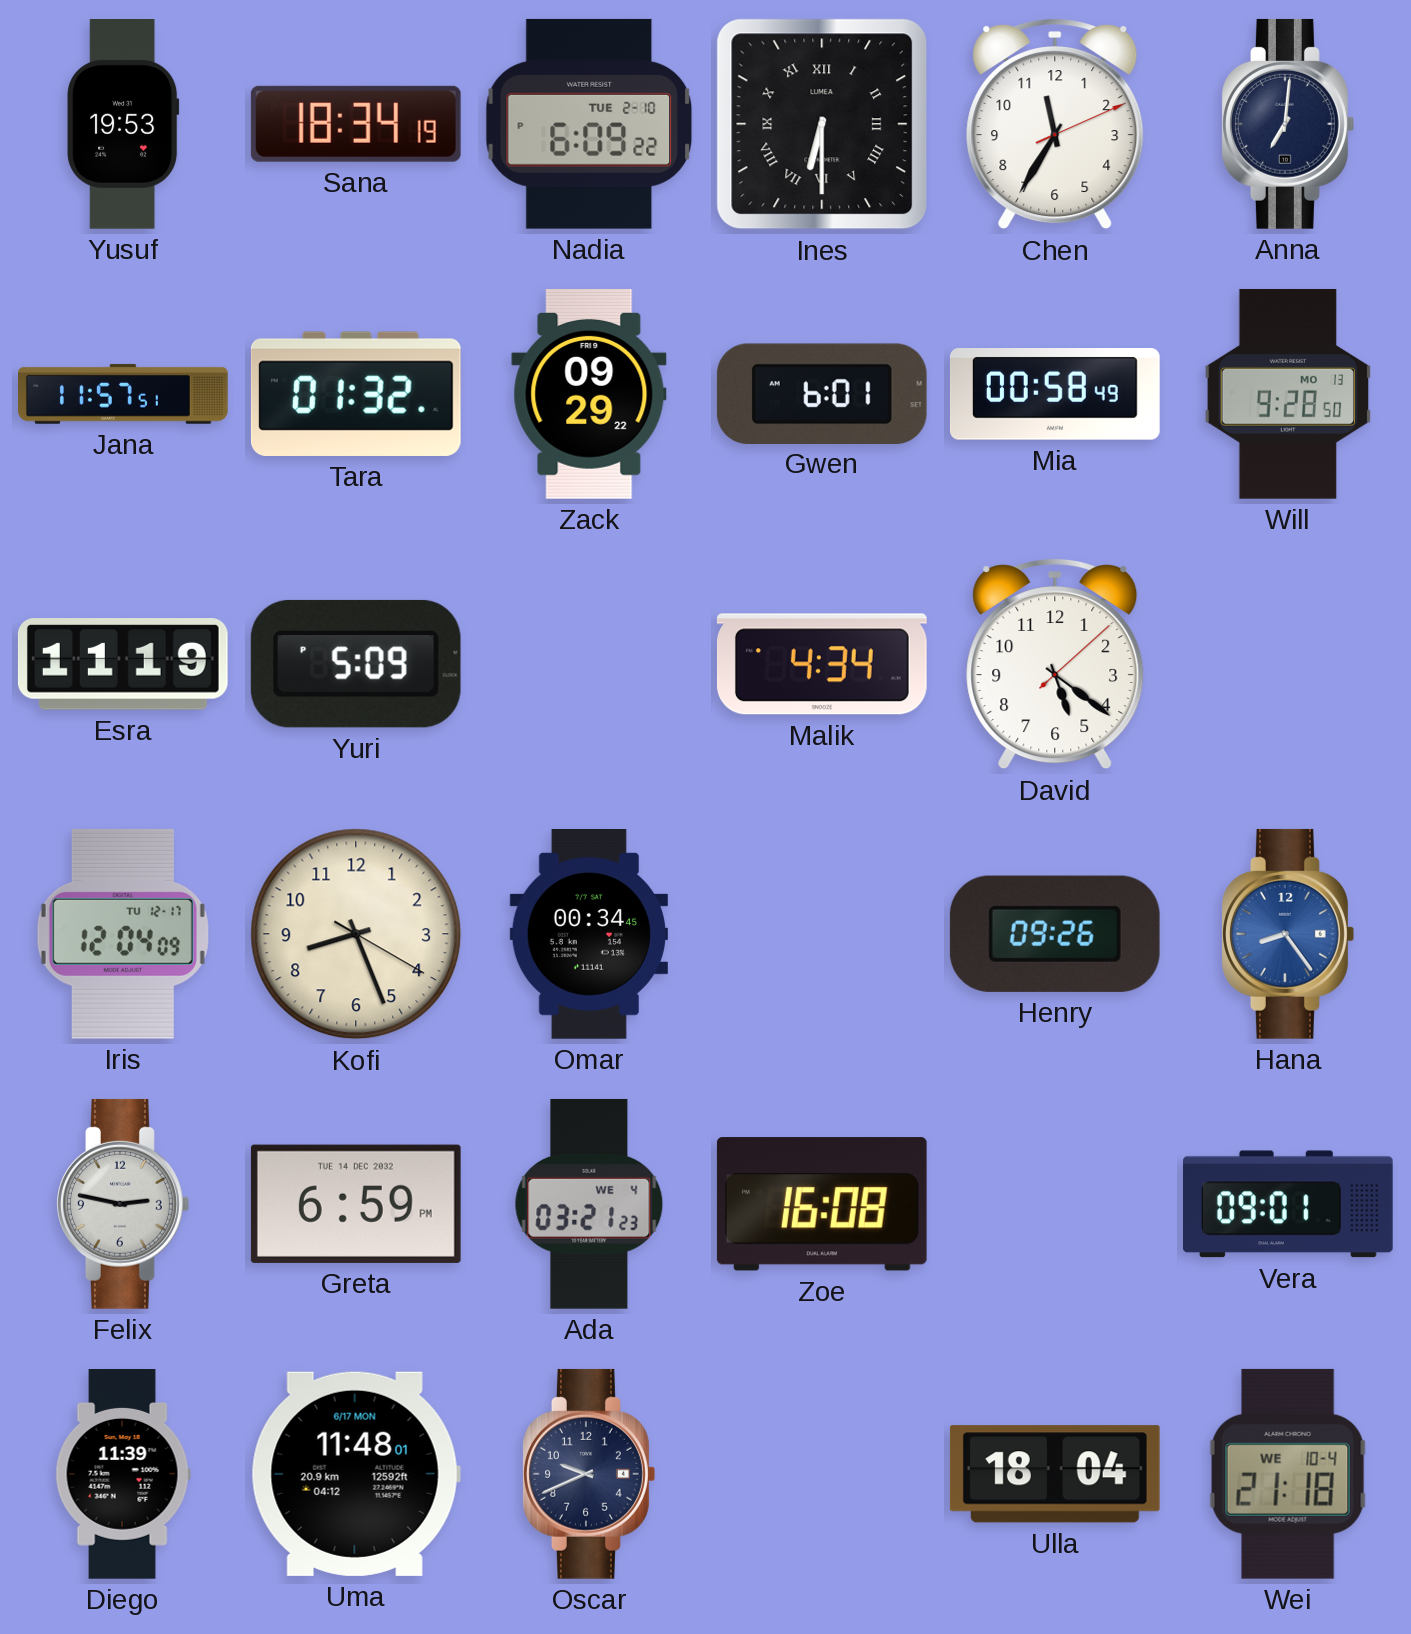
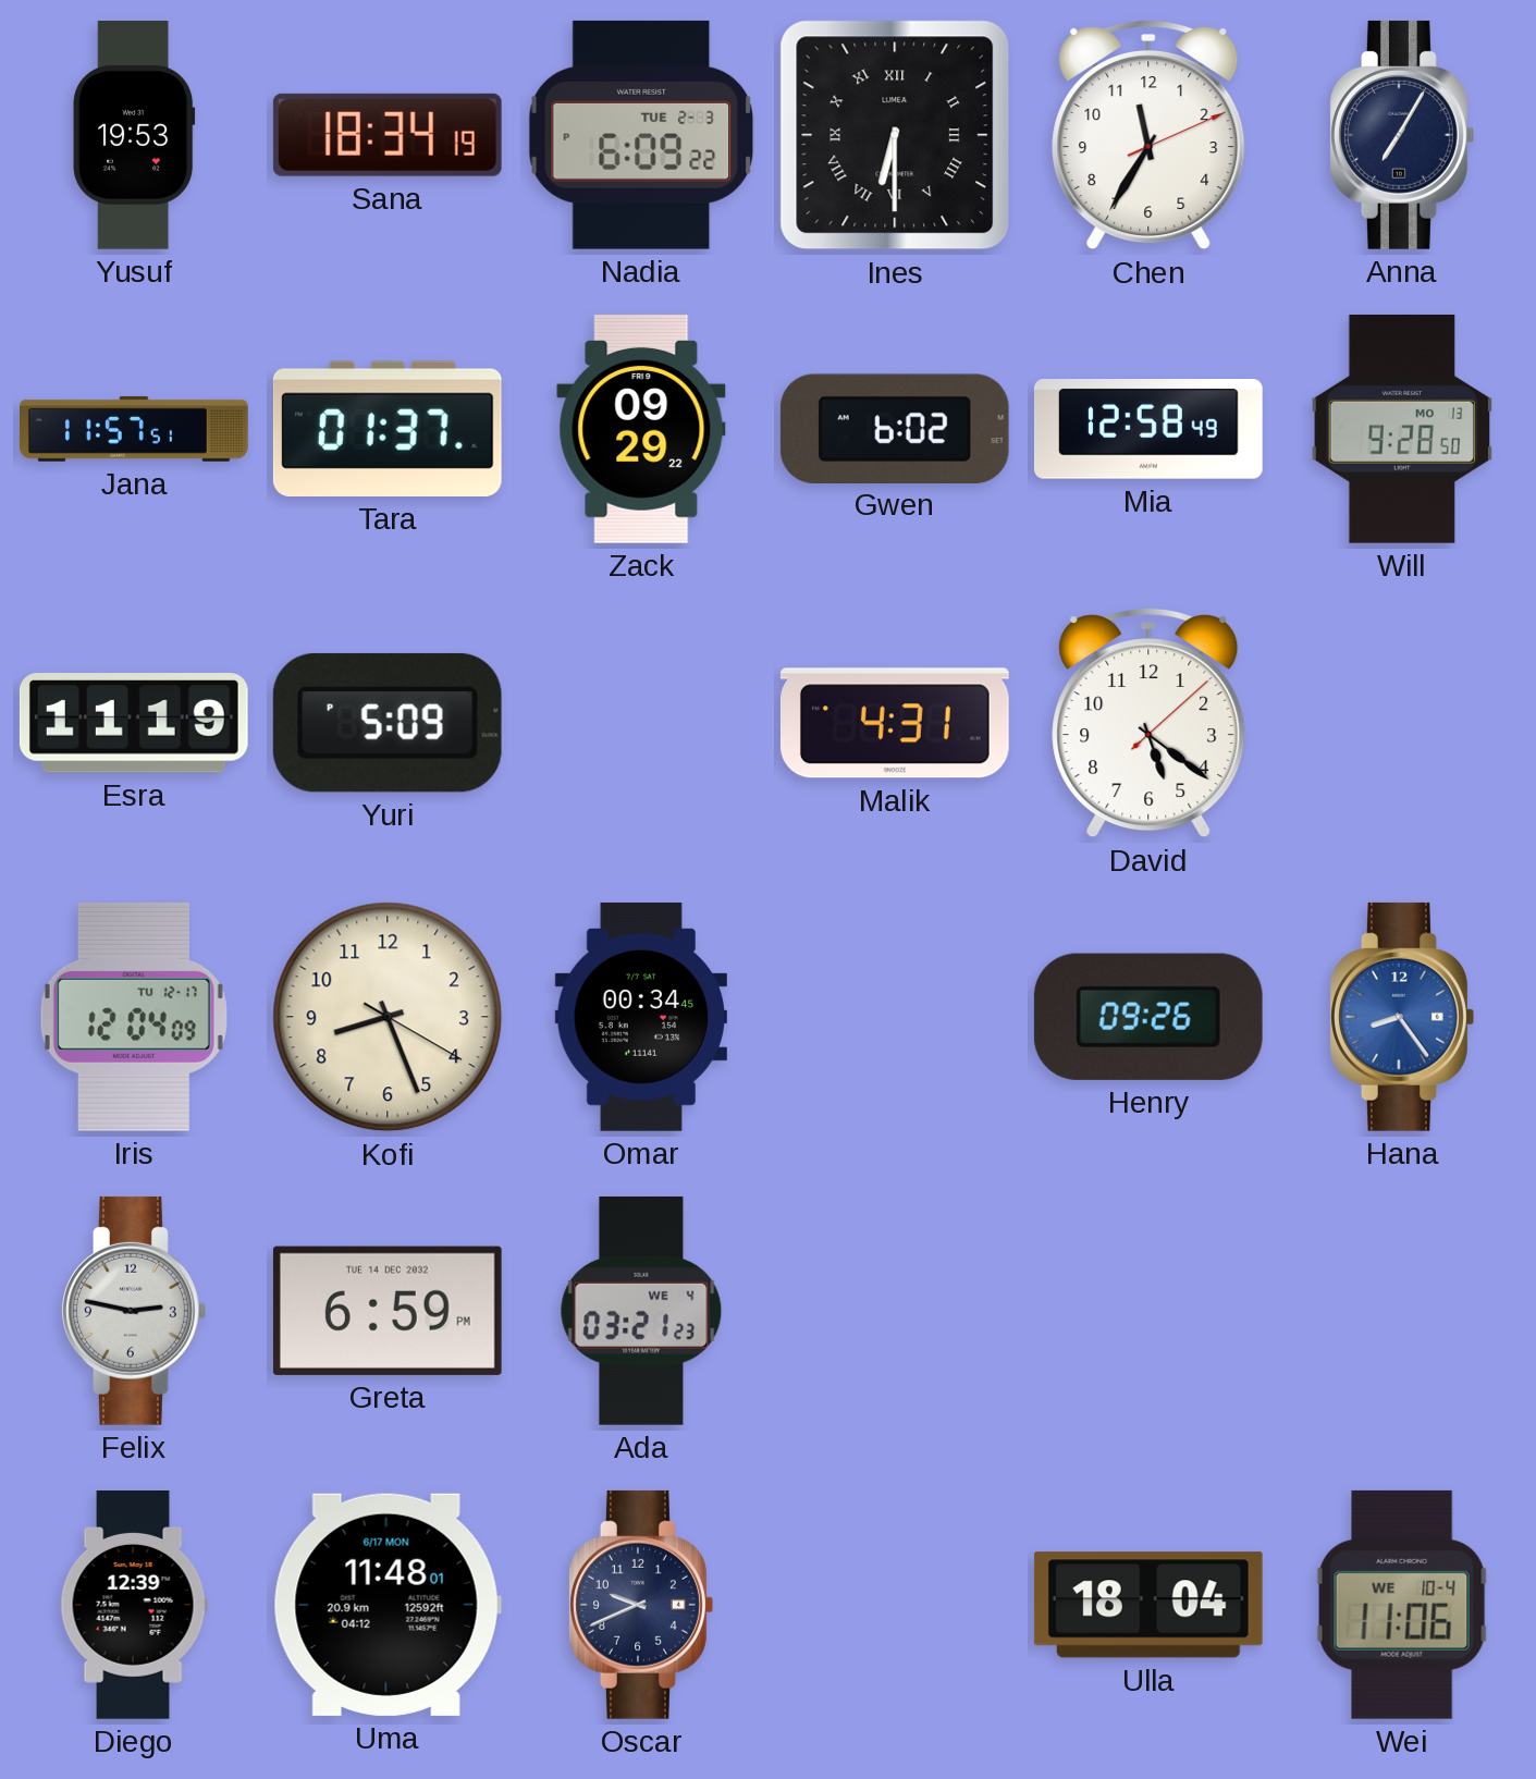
Nadia date: TUE 2-10 -> TUE 2-3
Anna: 7:01 -> 7:05
Tara: 01:32 -> 01:37
Gwen: 6:01 -> 6:02
Mia: 00:58 -> 12:58
Malik: 4:34 -> 4:31
Zoe: 16:08 -> none
Vera: 09:01 -> none
Diego: 11:39 -> 12:39
Wei: 21:18 -> 11:06
